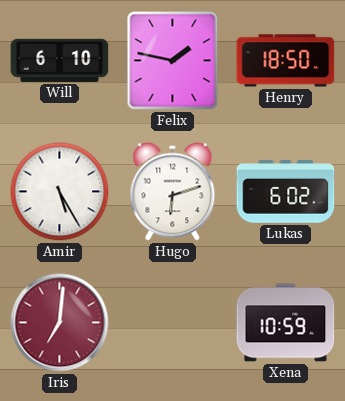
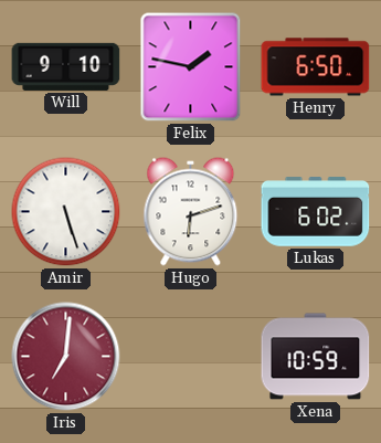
Will: 6:10 -> 9:10
Henry: 18:50 -> 6:50
Amir: 5:25 -> 5:27
